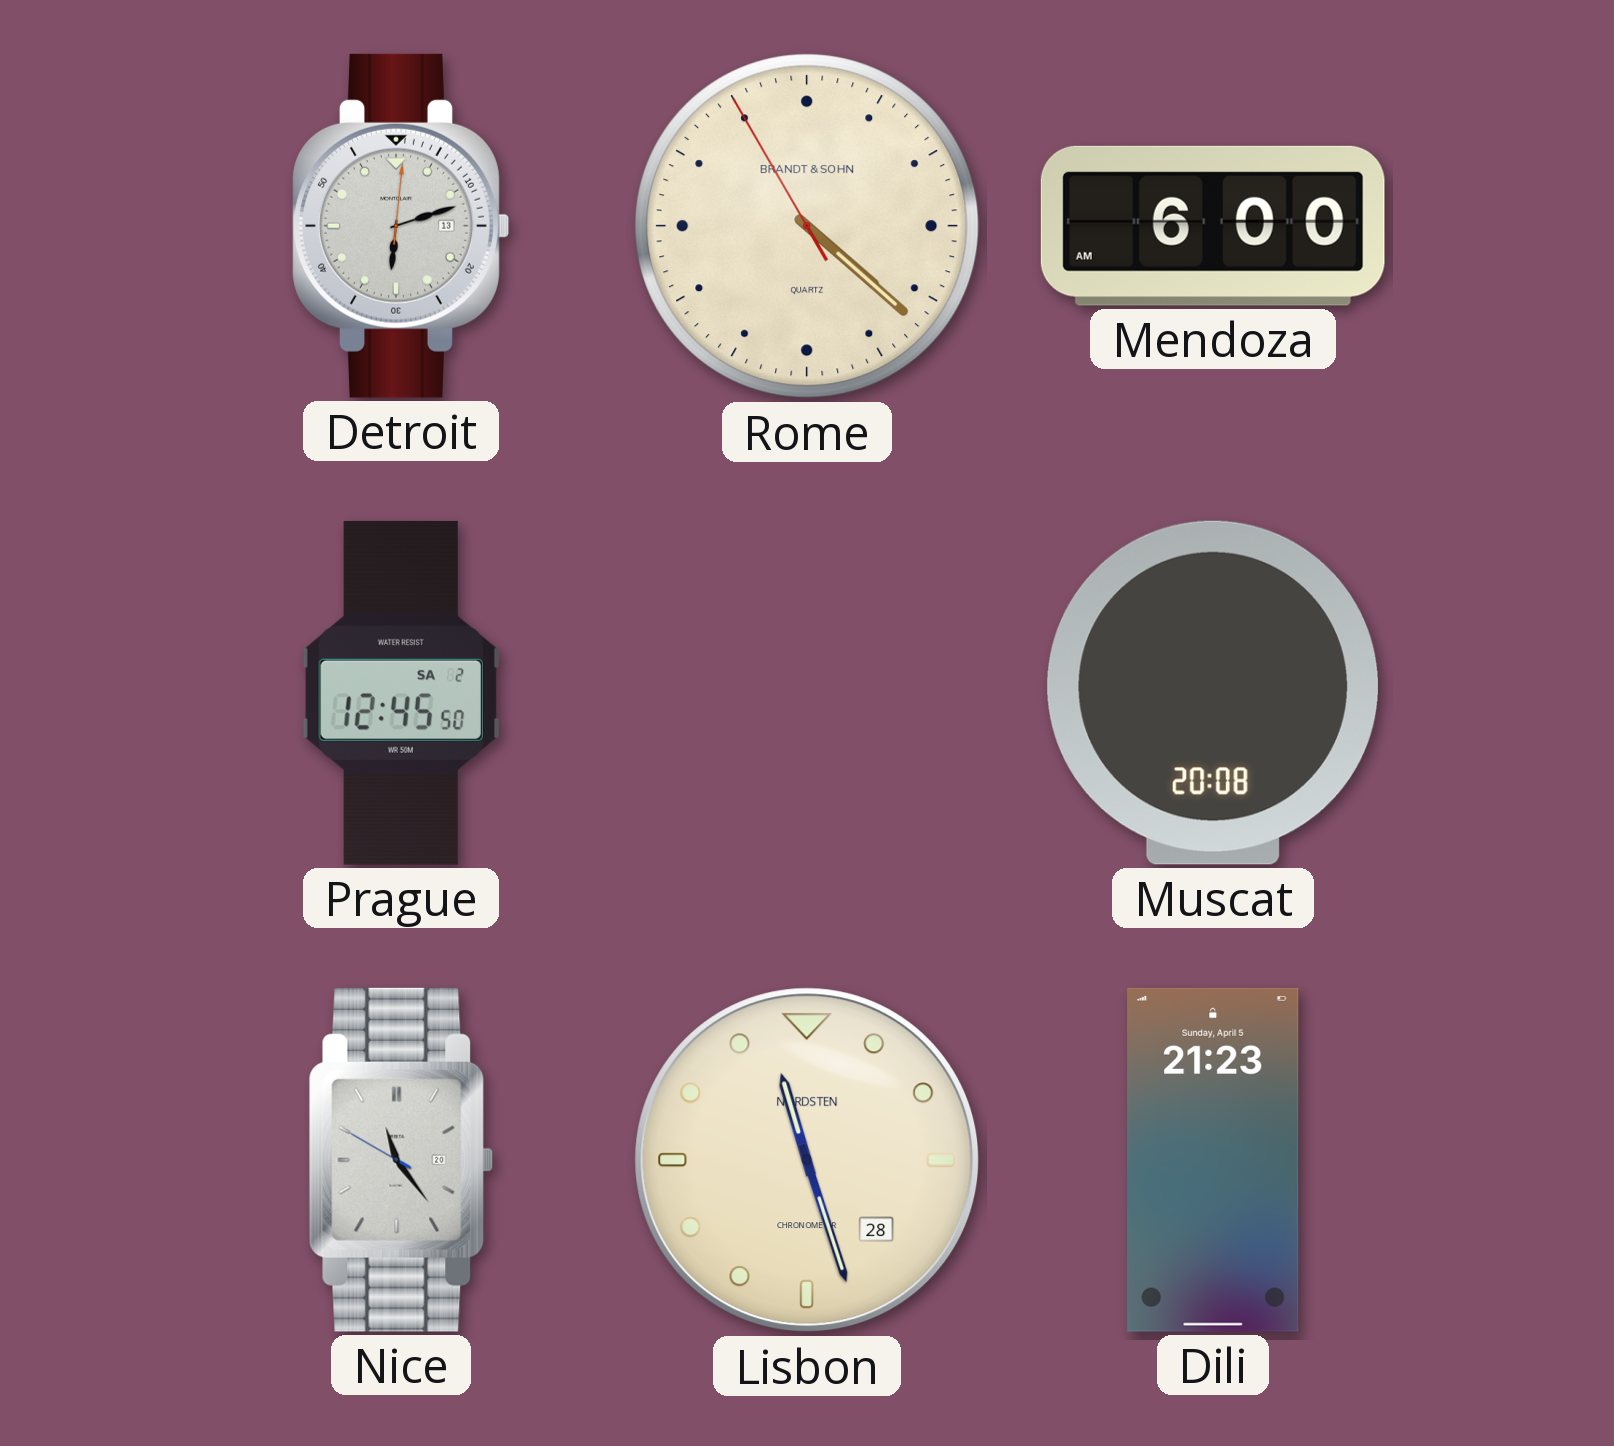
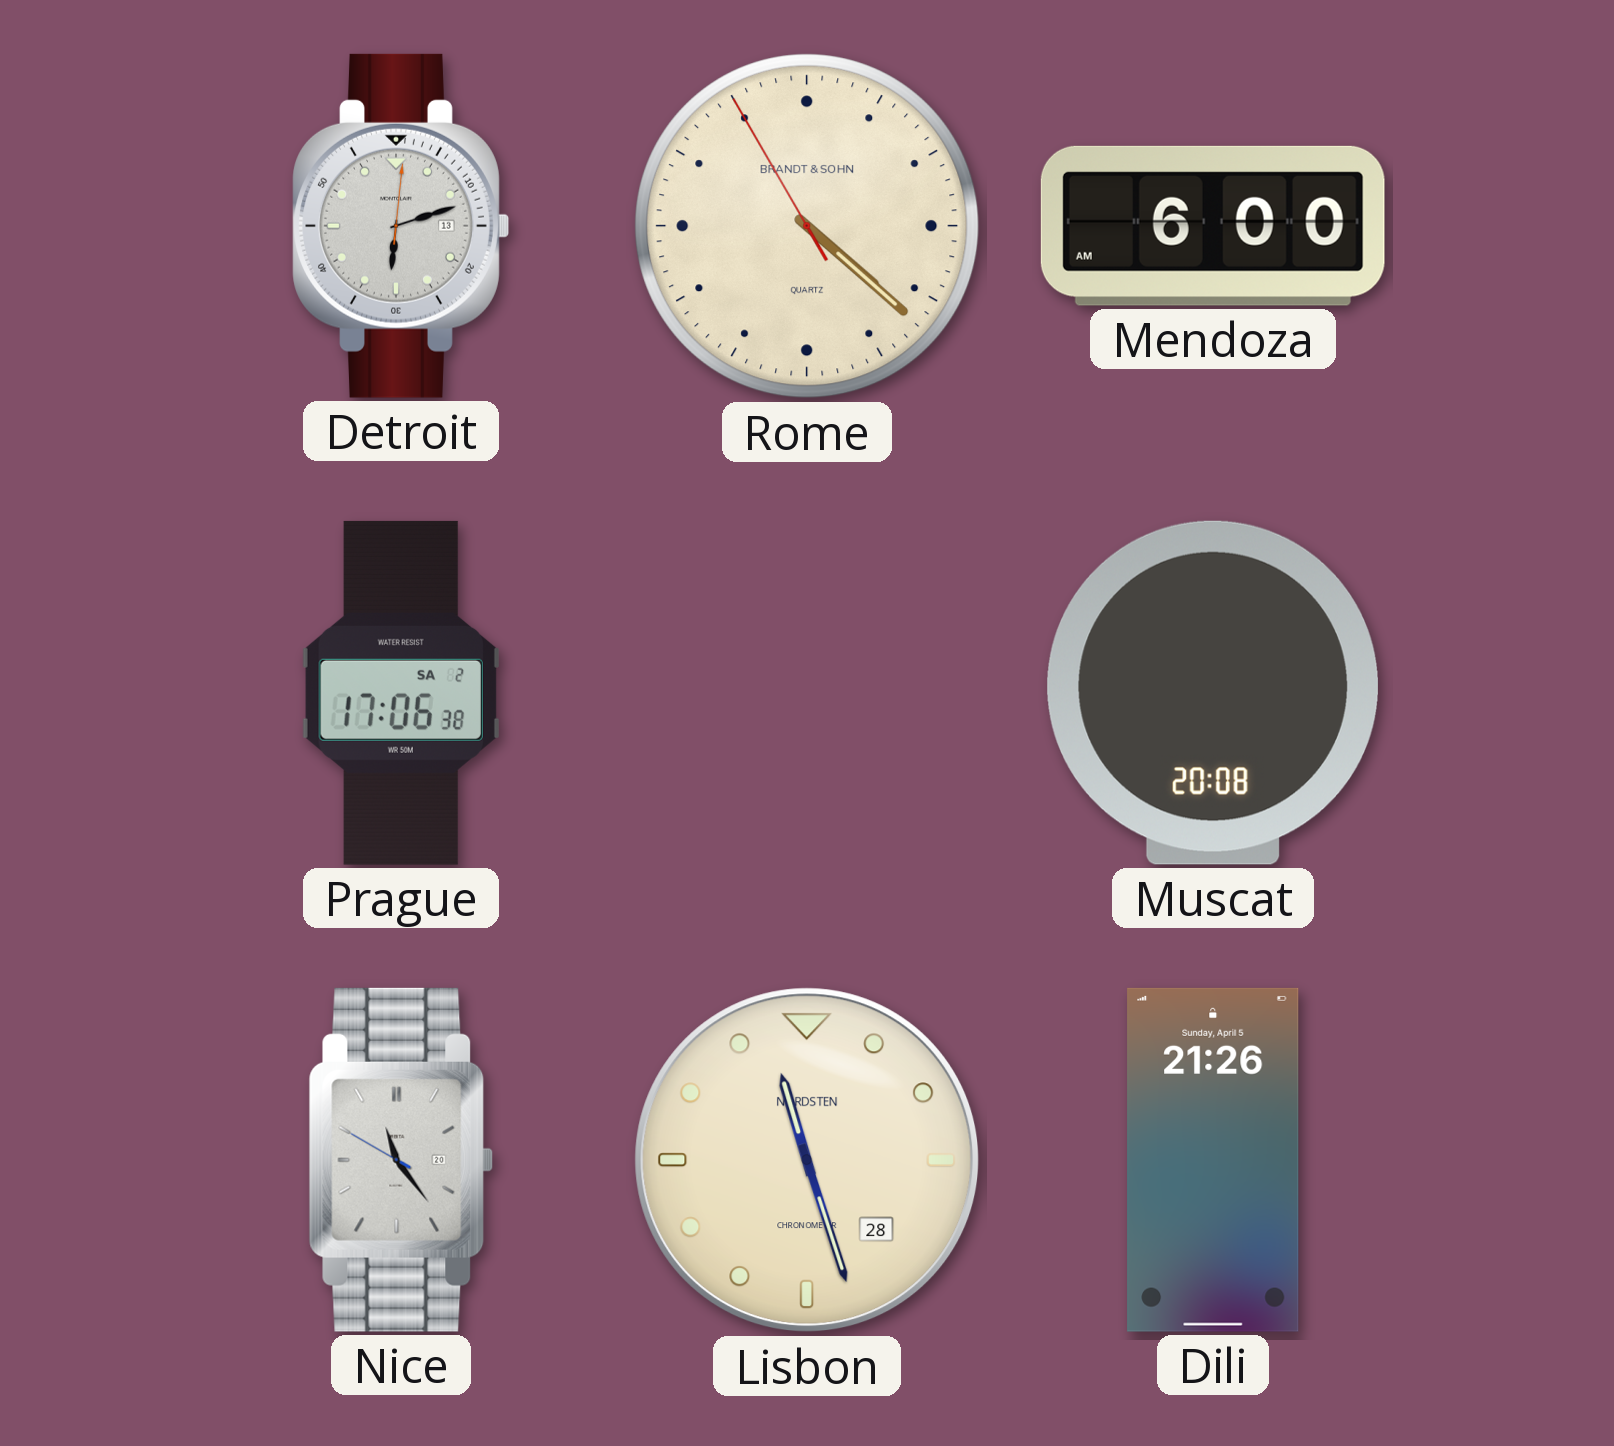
Prague: 12:45 -> 17:06
Dili: 21:23 -> 21:26
